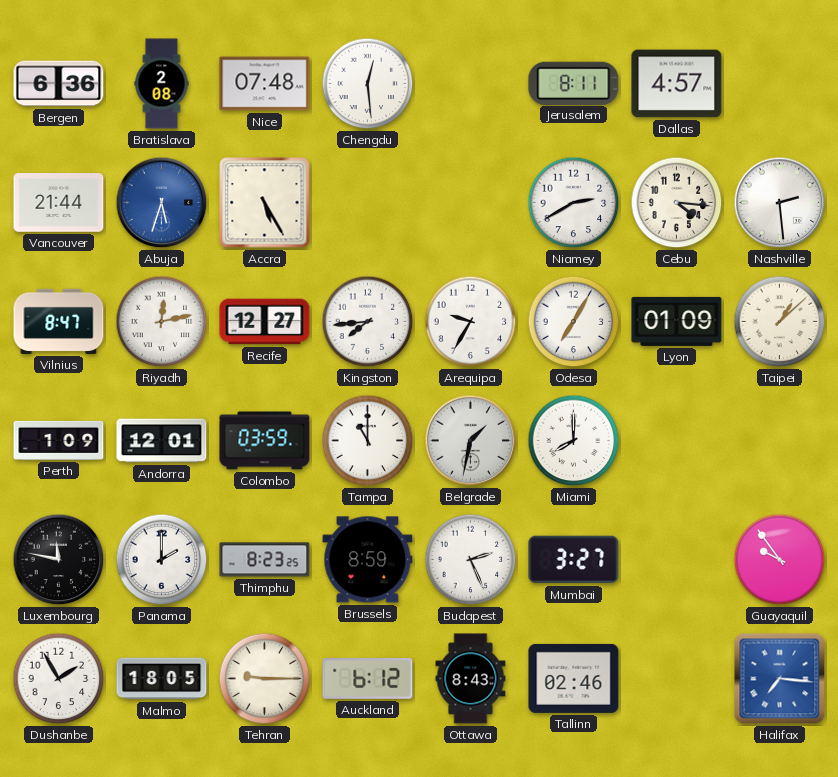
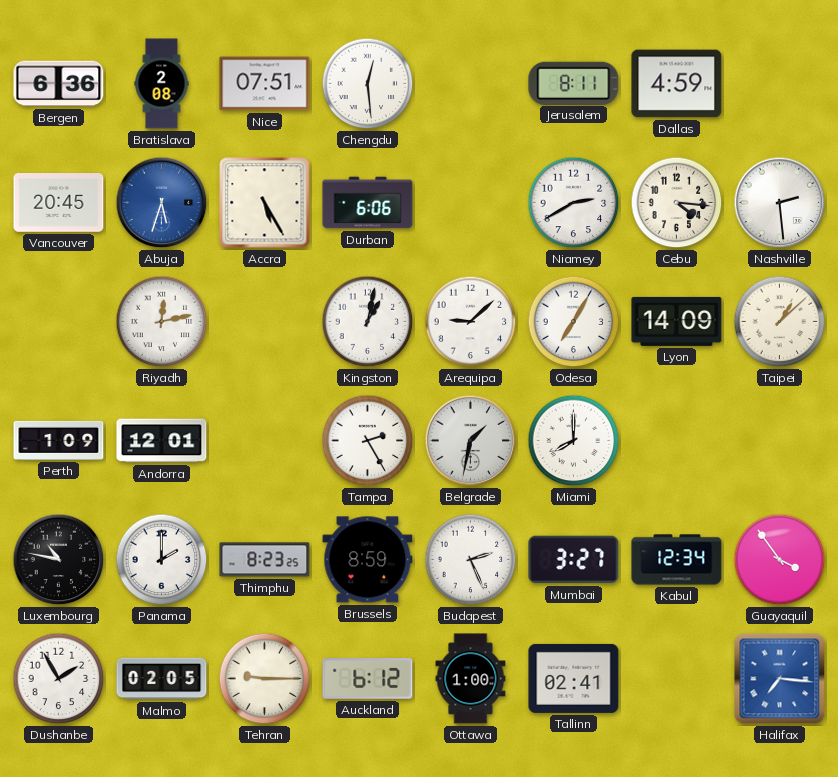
Nice: 07:48 -> 07:51
Dallas: 4:57 -> 4:59
Vancouver: 21:44 -> 20:45
Durban: none -> 6:06
Vilnius: 8:47 -> none
Recife: 12:27 -> none
Kingston: 7:44 -> 1:02
Arequipa: 9:35 -> 9:08
Lyon: 01:09 -> 14:09
Colombo: 03:59 -> none
Tampa: 11:00 -> 2:25
Luxembourg: 11:47 -> 10:47
Kabul: none -> 12:34
Guayaquil: 9:54 -> 3:54
Malmo: 18:05 -> 02:05
Ottawa: 8:43 -> 1:00
Tallinn: 02:46 -> 02:41
